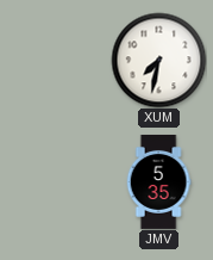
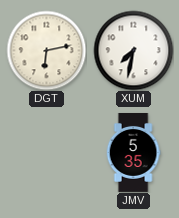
DGT: none -> 6:13
